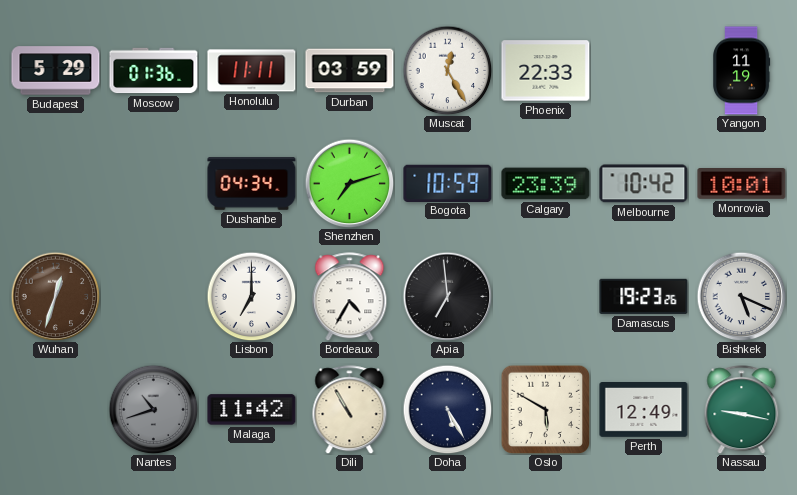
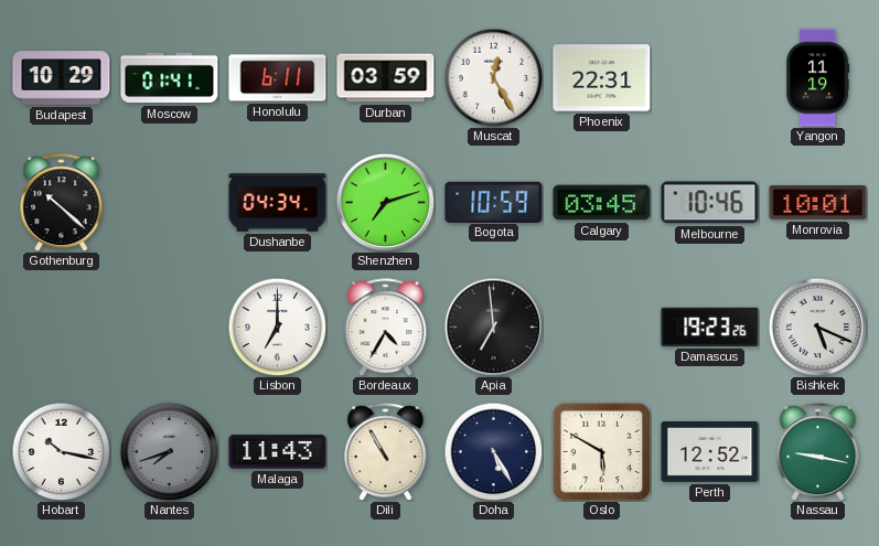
Budapest: 5:29 -> 10:29
Moscow: 01:36 -> 01:41
Honolulu: 11:11 -> 6:11
Phoenix: 22:33 -> 22:31
Gothenburg: none -> 10:22
Calgary: 23:39 -> 03:45
Melbourne: 10:42 -> 10:46
Wuhan: 12:33 -> none
Hobart: none -> 10:17
Nantes: 10:42 -> 7:42
Malaga: 11:42 -> 11:43
Perth: 12:49 -> 12:52
